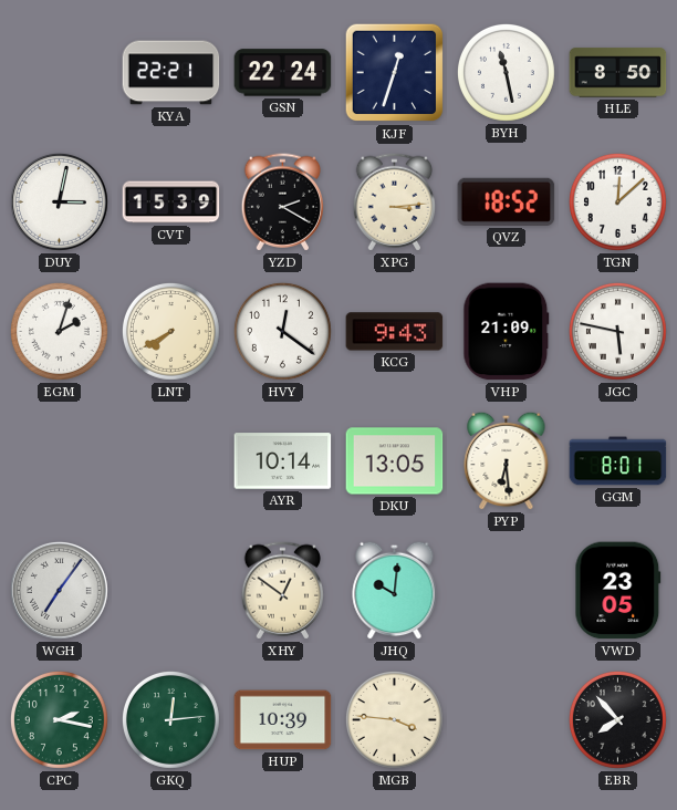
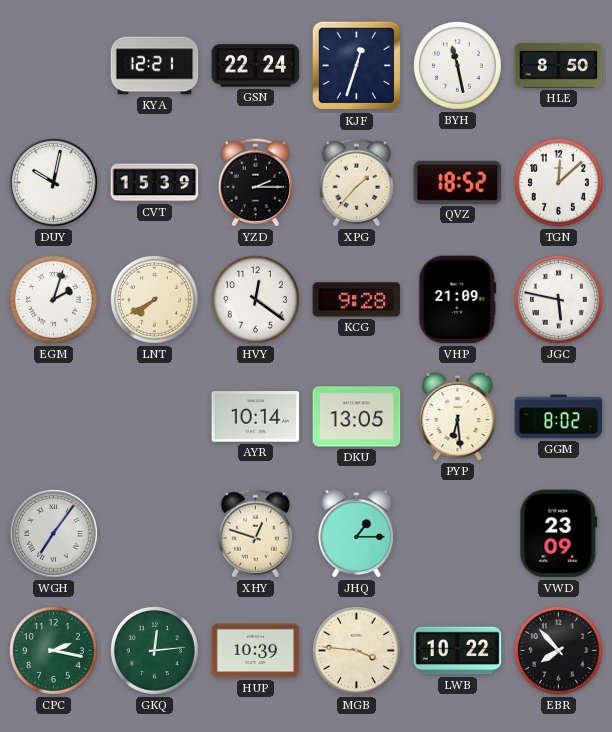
KYA: 22:21 -> 12:21
DUY: 3:02 -> 10:02
YZD: 2:20 -> 2:15
XPG: 3:14 -> 1:37
KCG: 9:43 -> 9:28
GGM: 8:01 -> 8:02
XHY: 12:51 -> 12:48
JHQ: 10:01 -> 1:15
VWD: 23:05 -> 23:09
LWB: none -> 10:22
